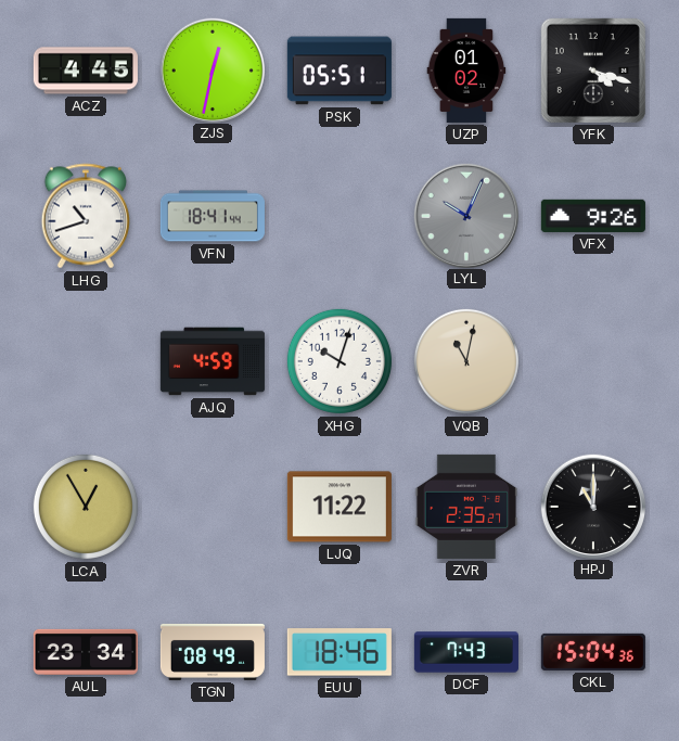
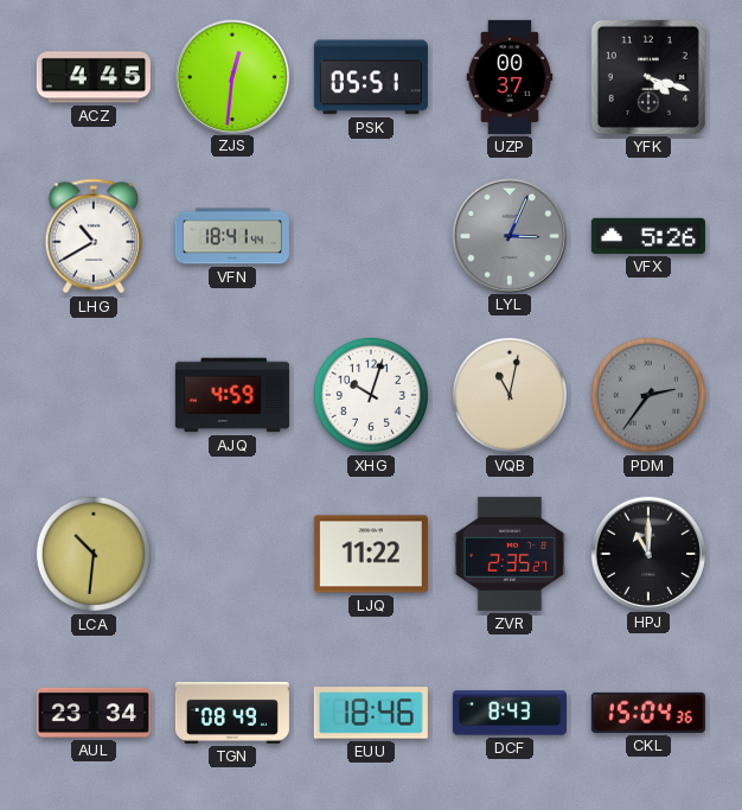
ZJS: 12:32 -> 12:31
UZP: 01:02 -> 00:37
LHG: 10:42 -> 10:40
LYL: 10:04 -> 3:04
VFX: 9:26 -> 5:26
PDM: none -> 2:36
LCA: 12:55 -> 10:31
DCF: 7:43 -> 8:43
